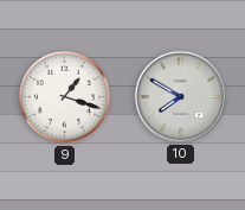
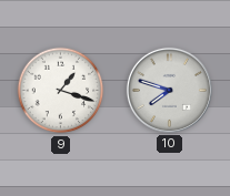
10: 7:50 -> 7:48
